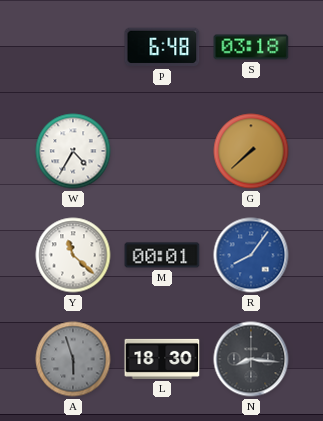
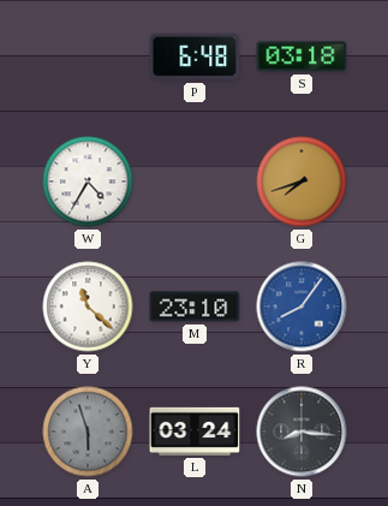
G: 7:38 -> 7:42
M: 00:01 -> 23:10
L: 18:30 -> 03:24
